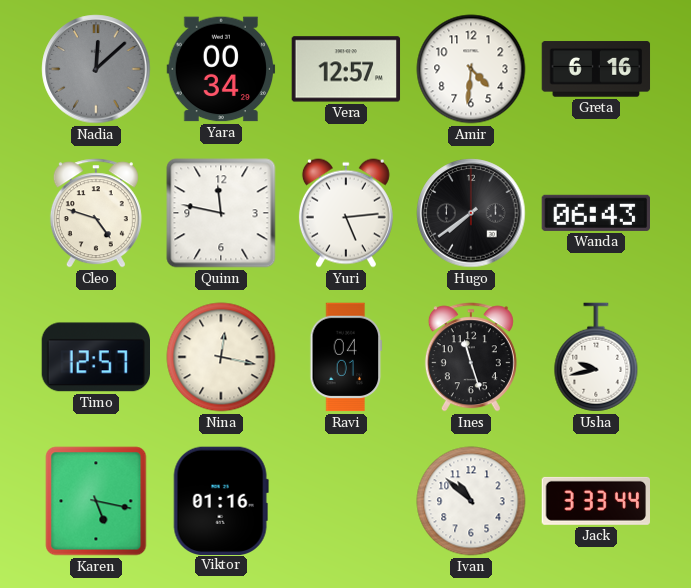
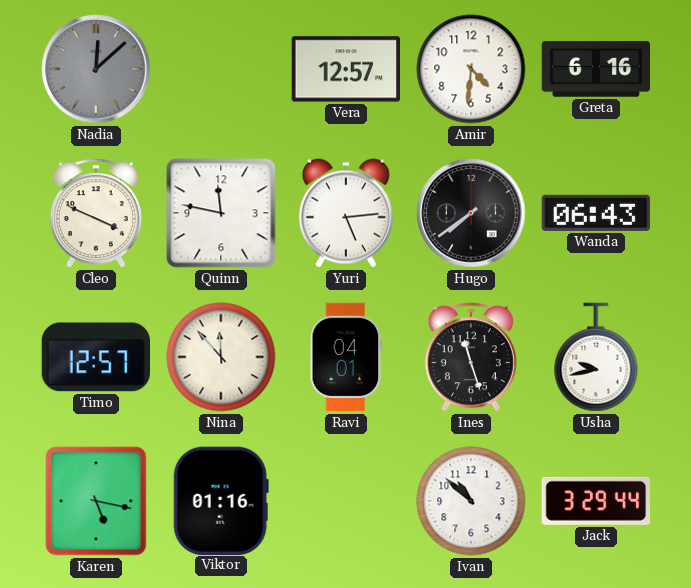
Yara: 00:34 -> none
Cleo: 4:48 -> 3:49
Nina: 12:17 -> 11:53
Jack: 3:33 -> 3:29
